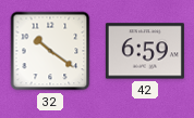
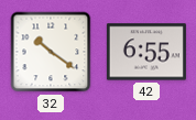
42: 6:59 -> 6:55
